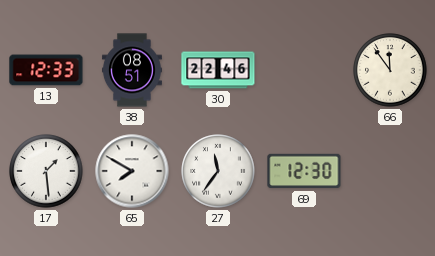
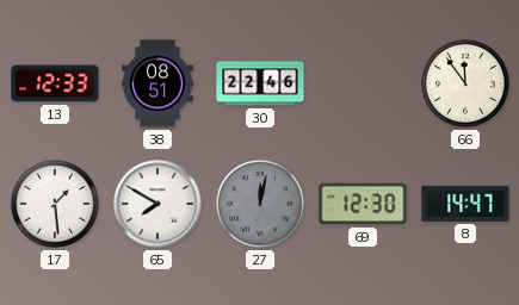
27: 11:36 -> 12:02
27 dial: white -> grey
8: none -> 14:47
